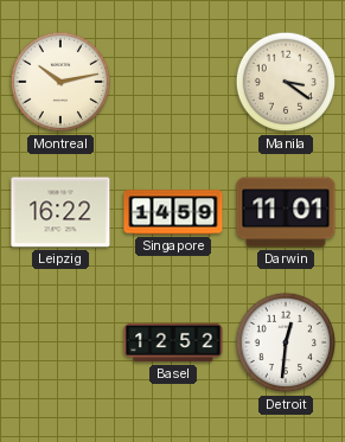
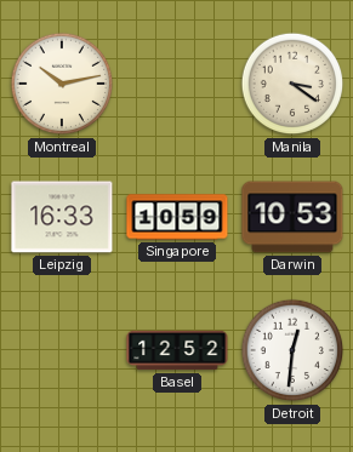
Leipzig: 16:22 -> 16:33
Singapore: 14:59 -> 10:59
Darwin: 11:01 -> 10:53
